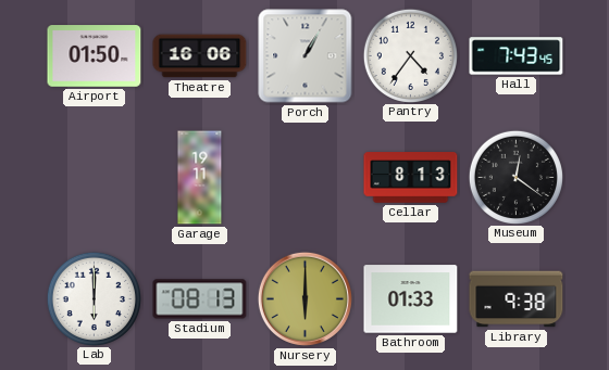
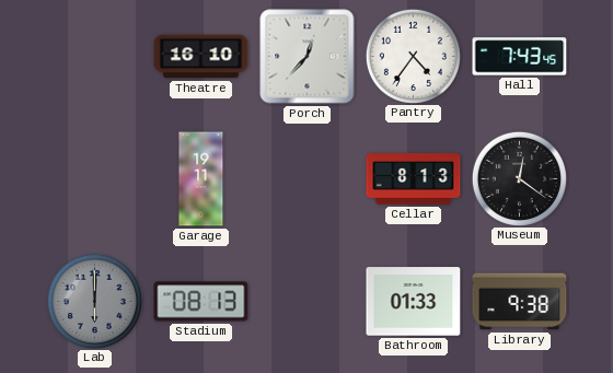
Airport: 01:50 -> none
Theatre: 16:06 -> 16:10
Porch: 1:05 -> 12:37
Lab dial: white -> grey
Nursery: 6:00 -> none
